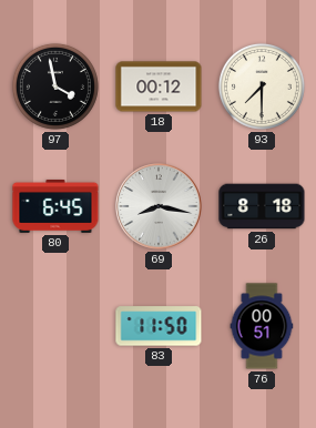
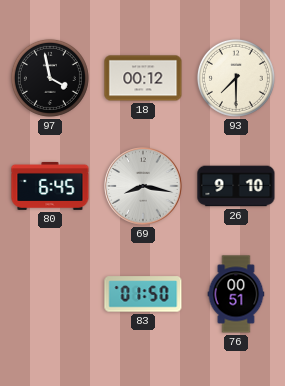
26: 8:18 -> 9:10
83: 11:50 -> 01:50
